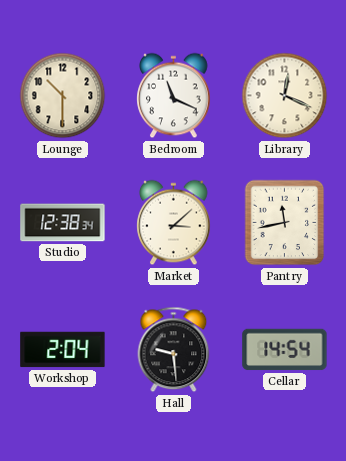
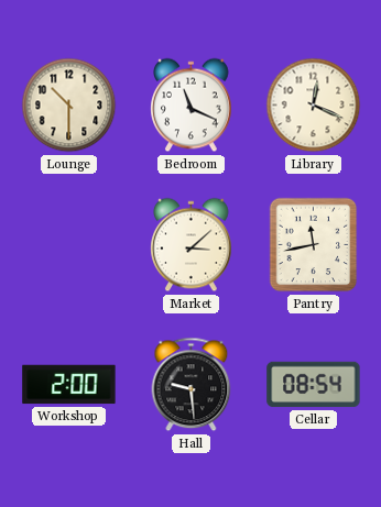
Studio: 12:38 -> none
Workshop: 2:04 -> 2:00
Cellar: 14:54 -> 08:54
